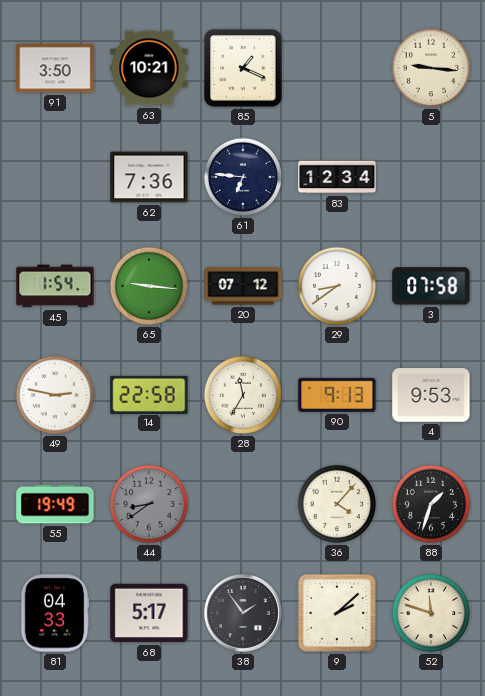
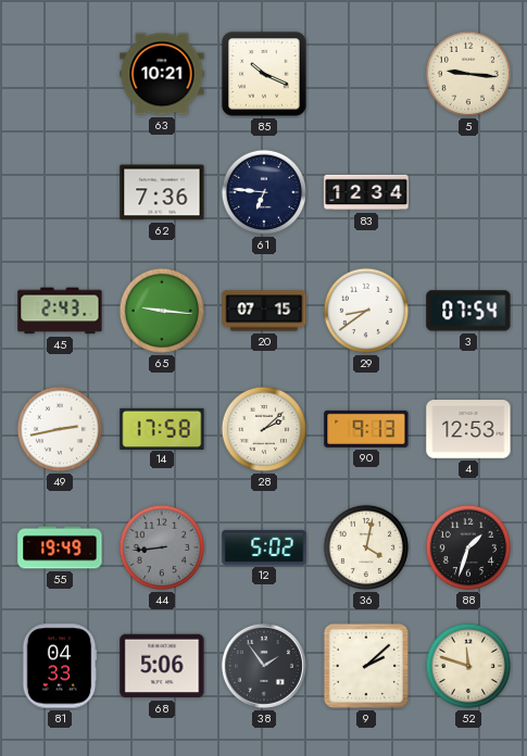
91: 3:50 -> none
85: 1:19 -> 10:19
45: 1:54 -> 2:43
20: 07:12 -> 07:15
3: 07:58 -> 07:54
49: 2:47 -> 2:43
14: 22:58 -> 17:58
28: 11:35 -> 2:08
4: 9:53 -> 12:53
44: 8:39 -> 8:44
12: none -> 5:02
36: 4:07 -> 4:02
68: 5:17 -> 5:06
